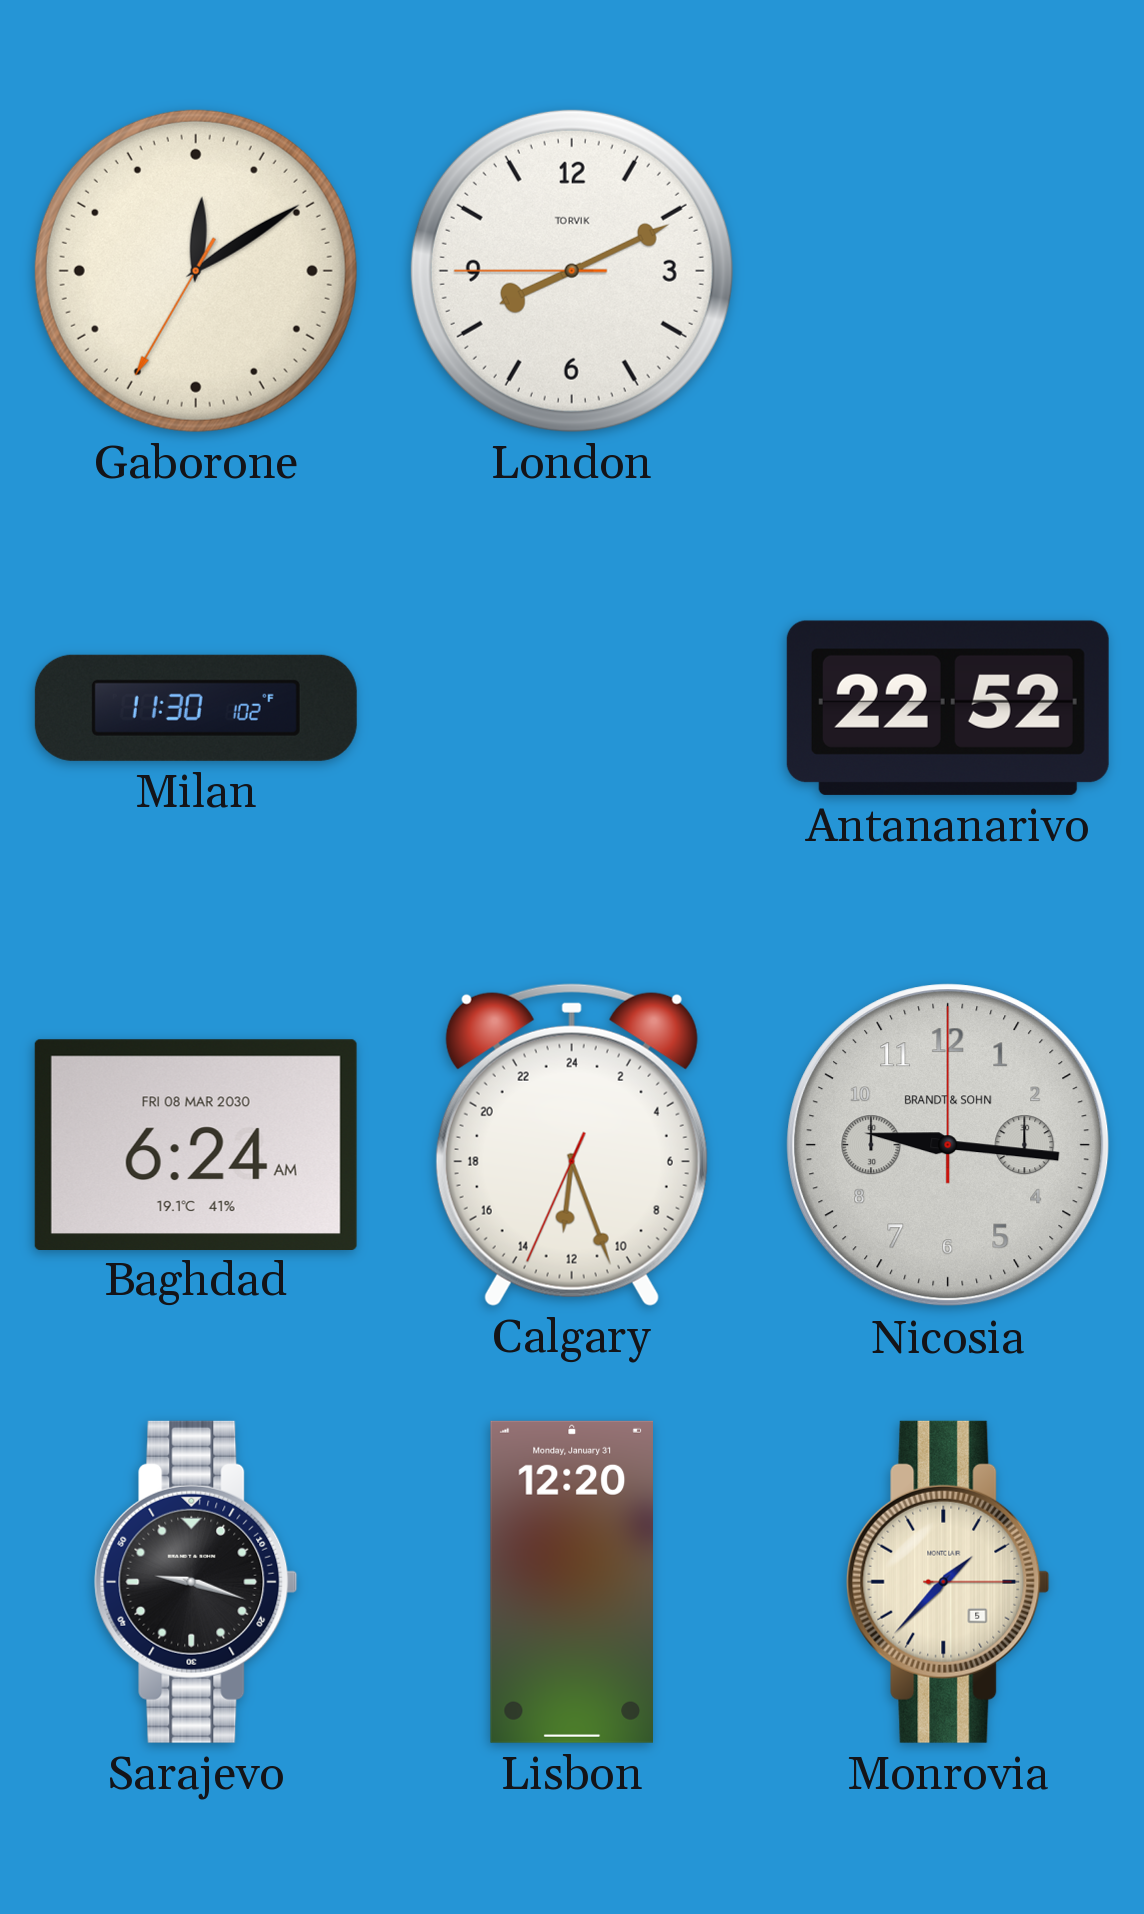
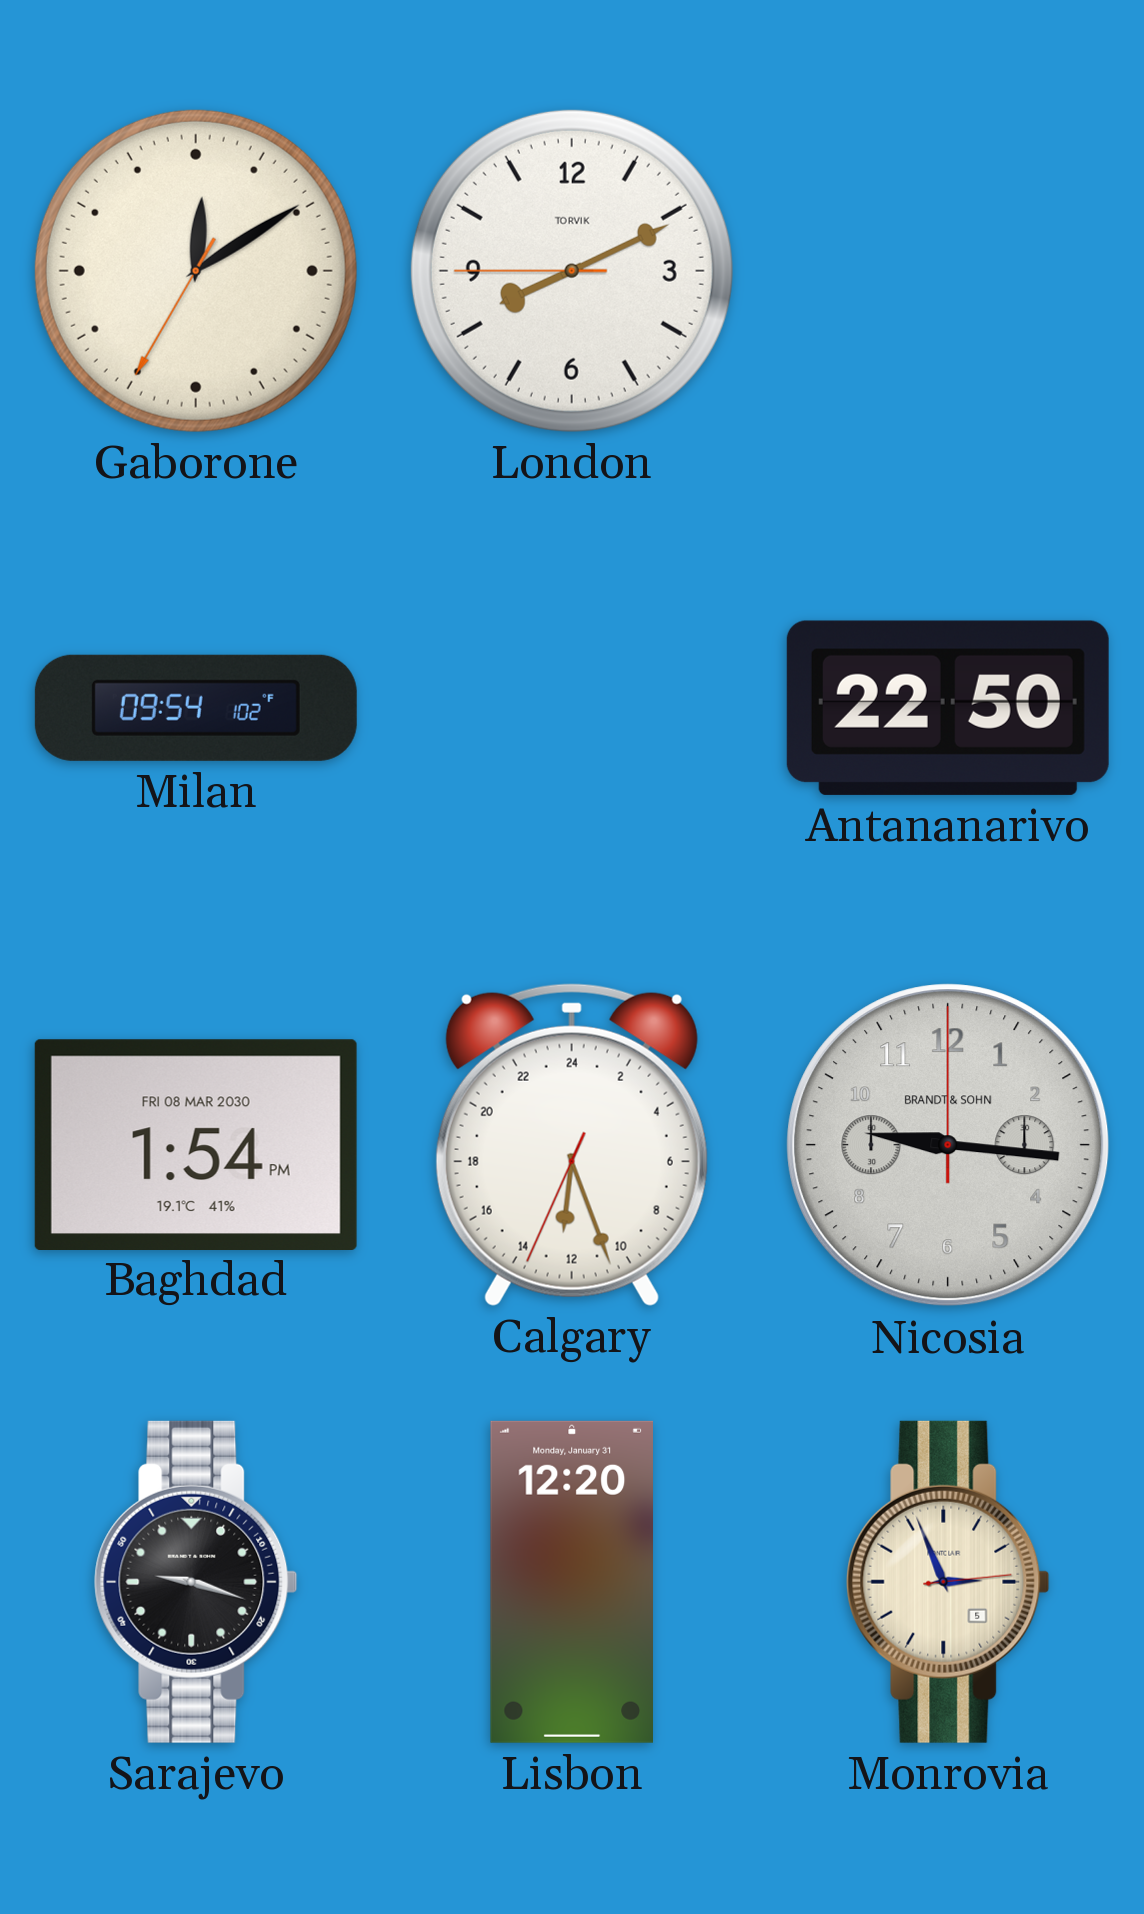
Milan: 11:30 -> 09:54
Antananarivo: 22:52 -> 22:50
Baghdad: 6:24 -> 1:54
Monrovia: 1:37 -> 2:56
